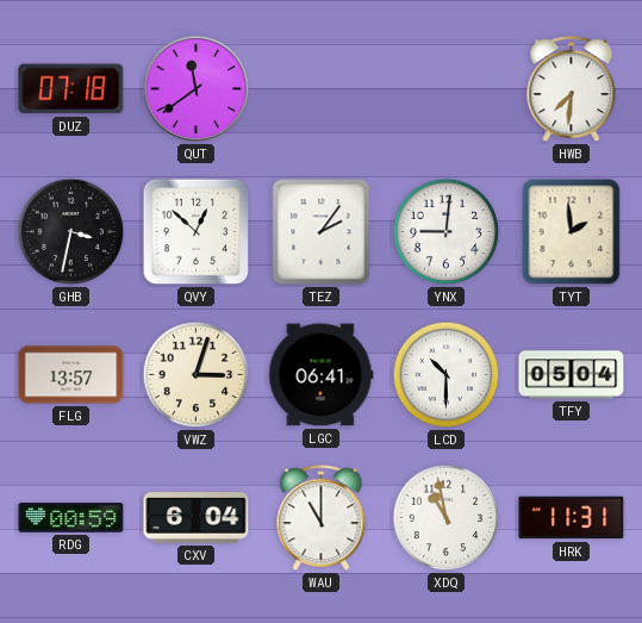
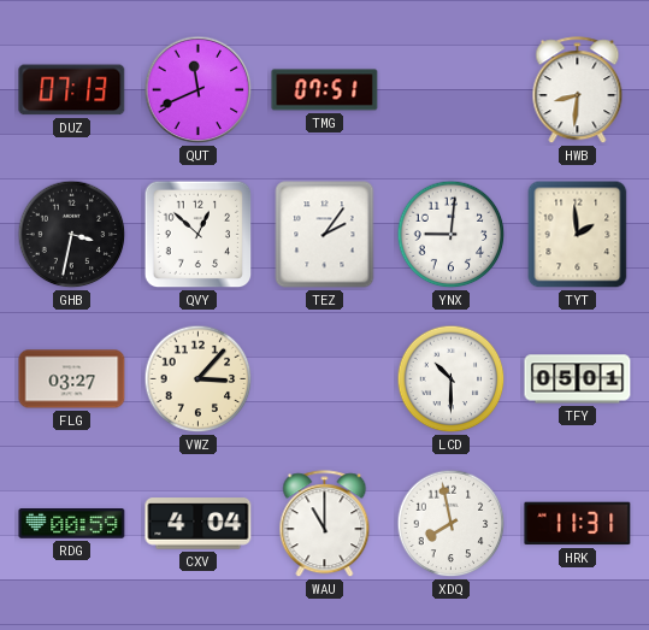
DUZ: 07:18 -> 07:13
QUT: 11:39 -> 11:41
TMG: none -> 07:51
HWB: 7:31 -> 8:31
FLG: 13:57 -> 03:27
VWZ: 3:03 -> 3:07
LGC: 06:41 -> none
TFY: 05:04 -> 05:01
CXV: 6:04 -> 4:04
XDQ: 10:58 -> 7:58
